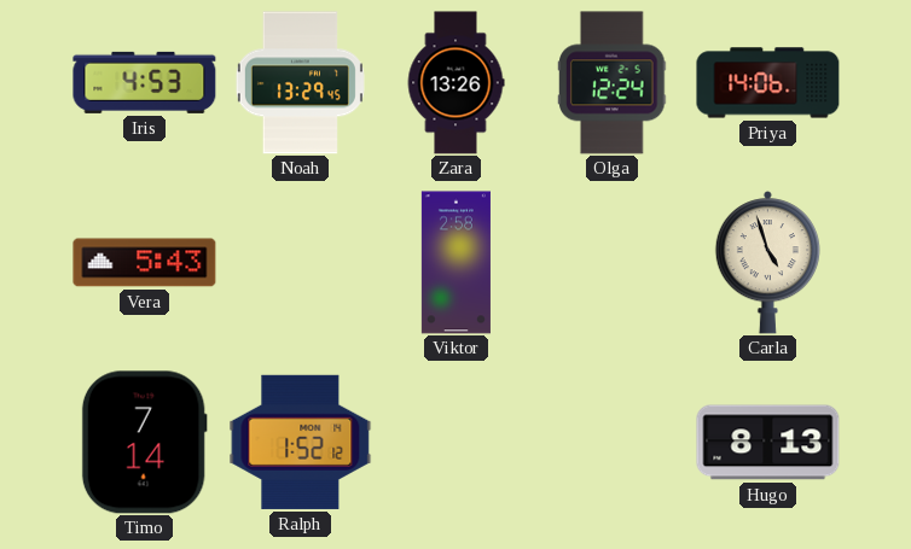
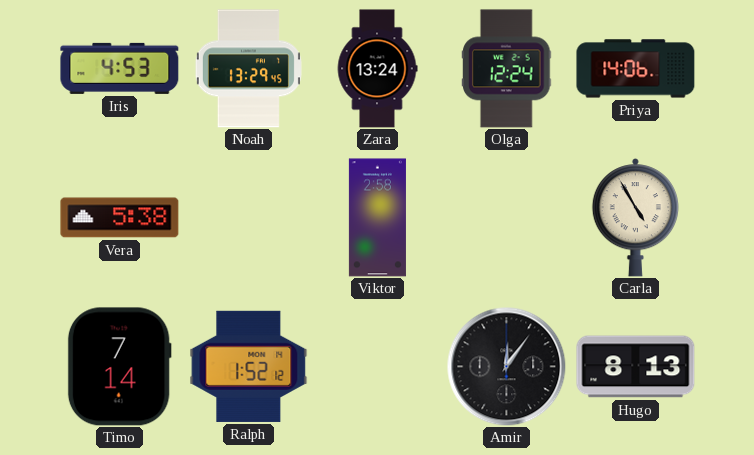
Zara: 13:26 -> 13:24
Vera: 5:43 -> 5:38
Carla: 4:57 -> 4:55
Amir: none -> 12:06
